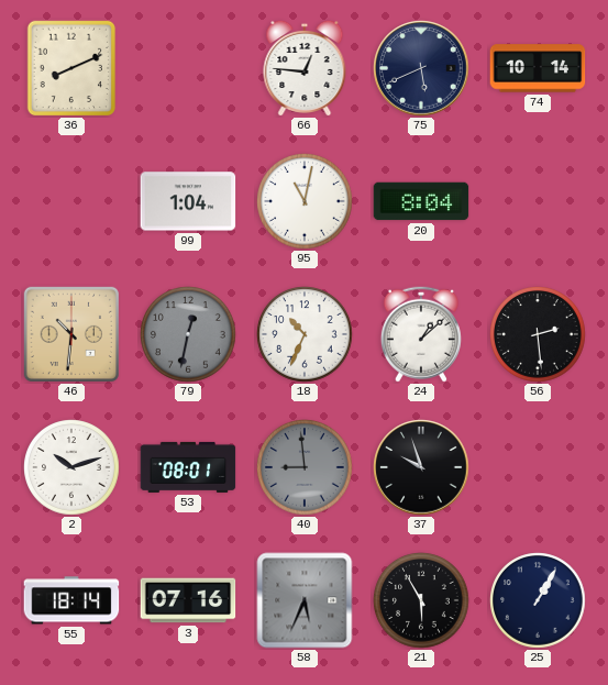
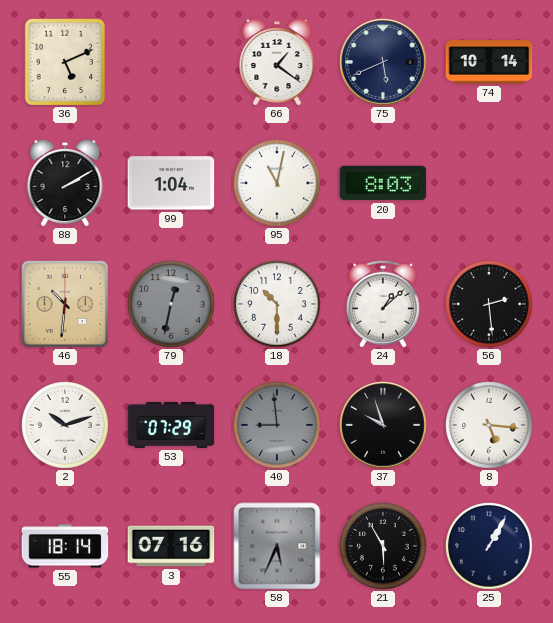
36: 8:11 -> 5:11
66: 12:46 -> 1:21
88: none -> 2:10
20: 8:04 -> 8:03
18: 10:34 -> 10:30
53: 08:01 -> 07:29
8: none -> 5:16
